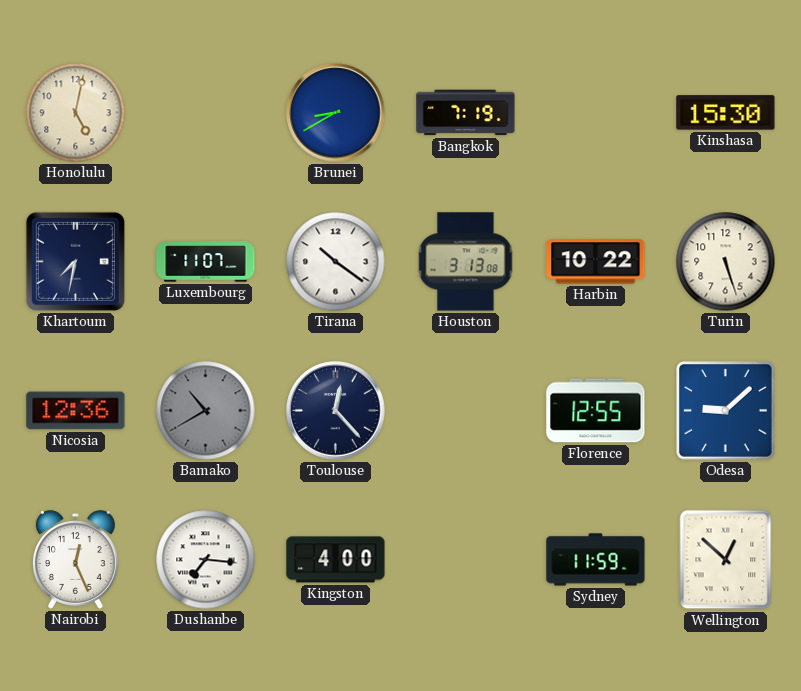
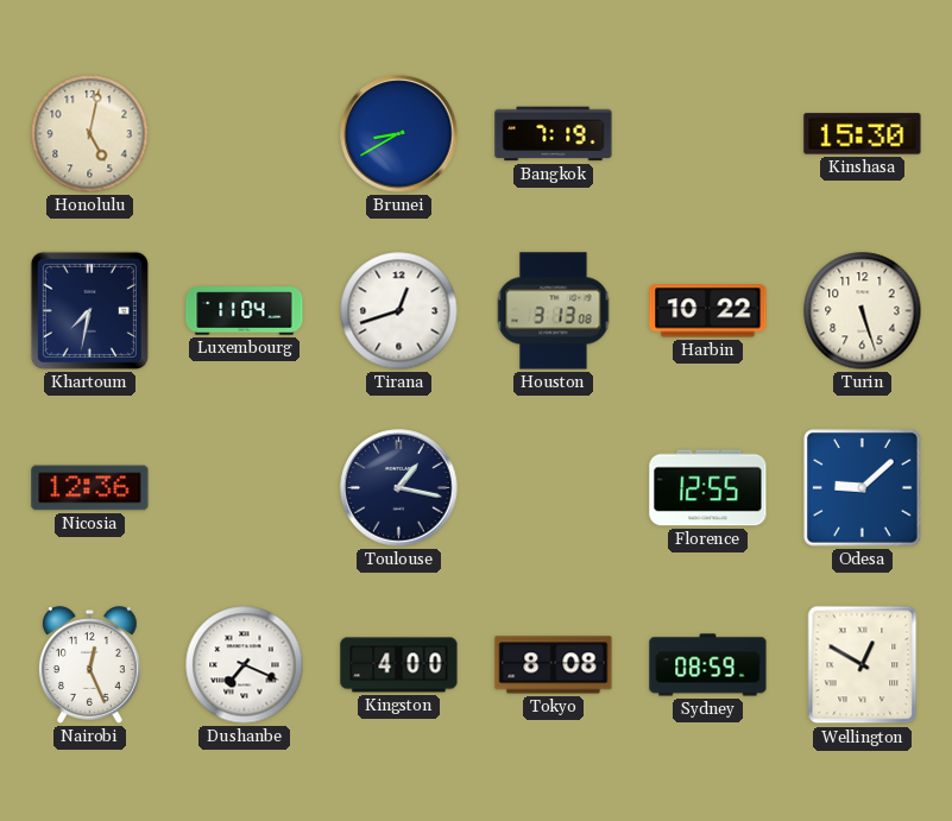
Luxembourg: 11:07 -> 11:04
Tirana: 10:21 -> 12:42
Bamako: 10:40 -> none
Toulouse: 12:23 -> 1:17
Dushanbe: 7:16 -> 7:19
Tokyo: none -> 8:08
Sydney: 11:59 -> 08:59
Wellington: 12:52 -> 12:50
